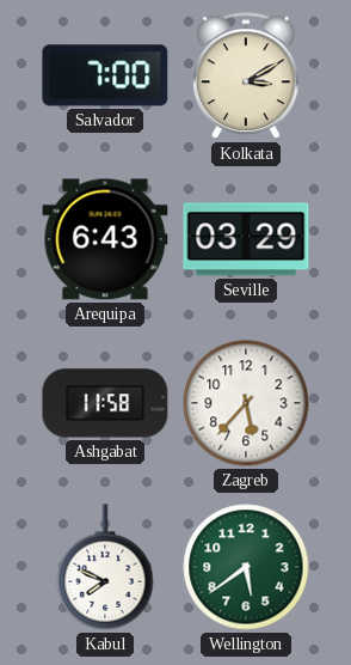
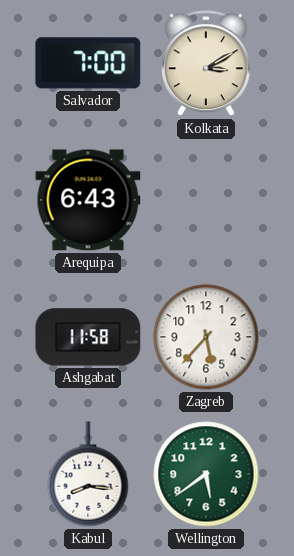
Seville: 03:29 -> none
Kabul: 7:49 -> 8:16
